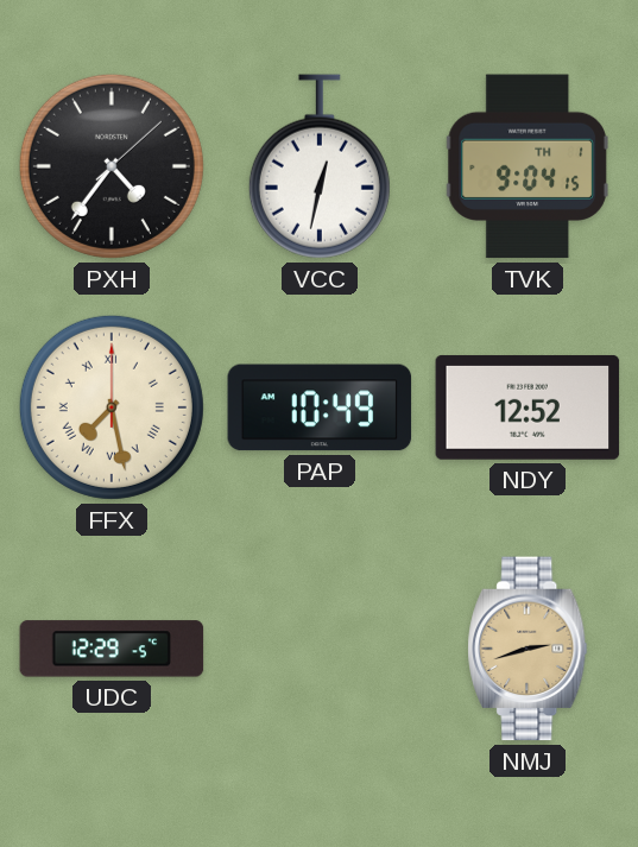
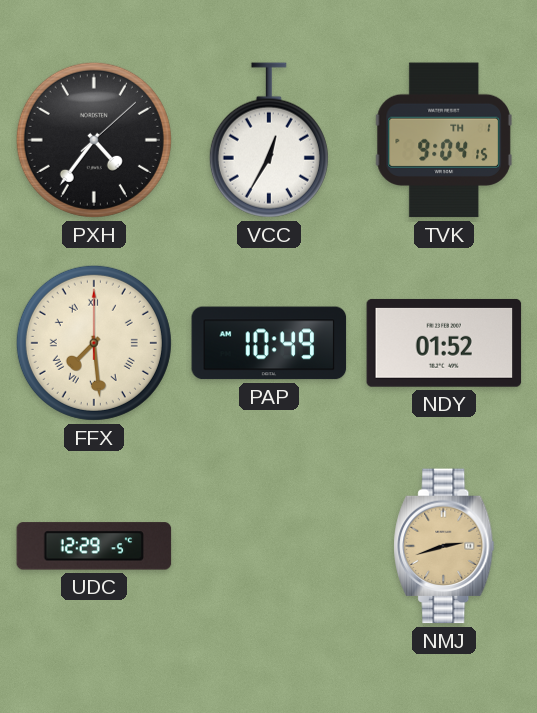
VCC: 12:32 -> 12:35
FFX: 7:28 -> 7:29
NDY: 12:52 -> 01:52
